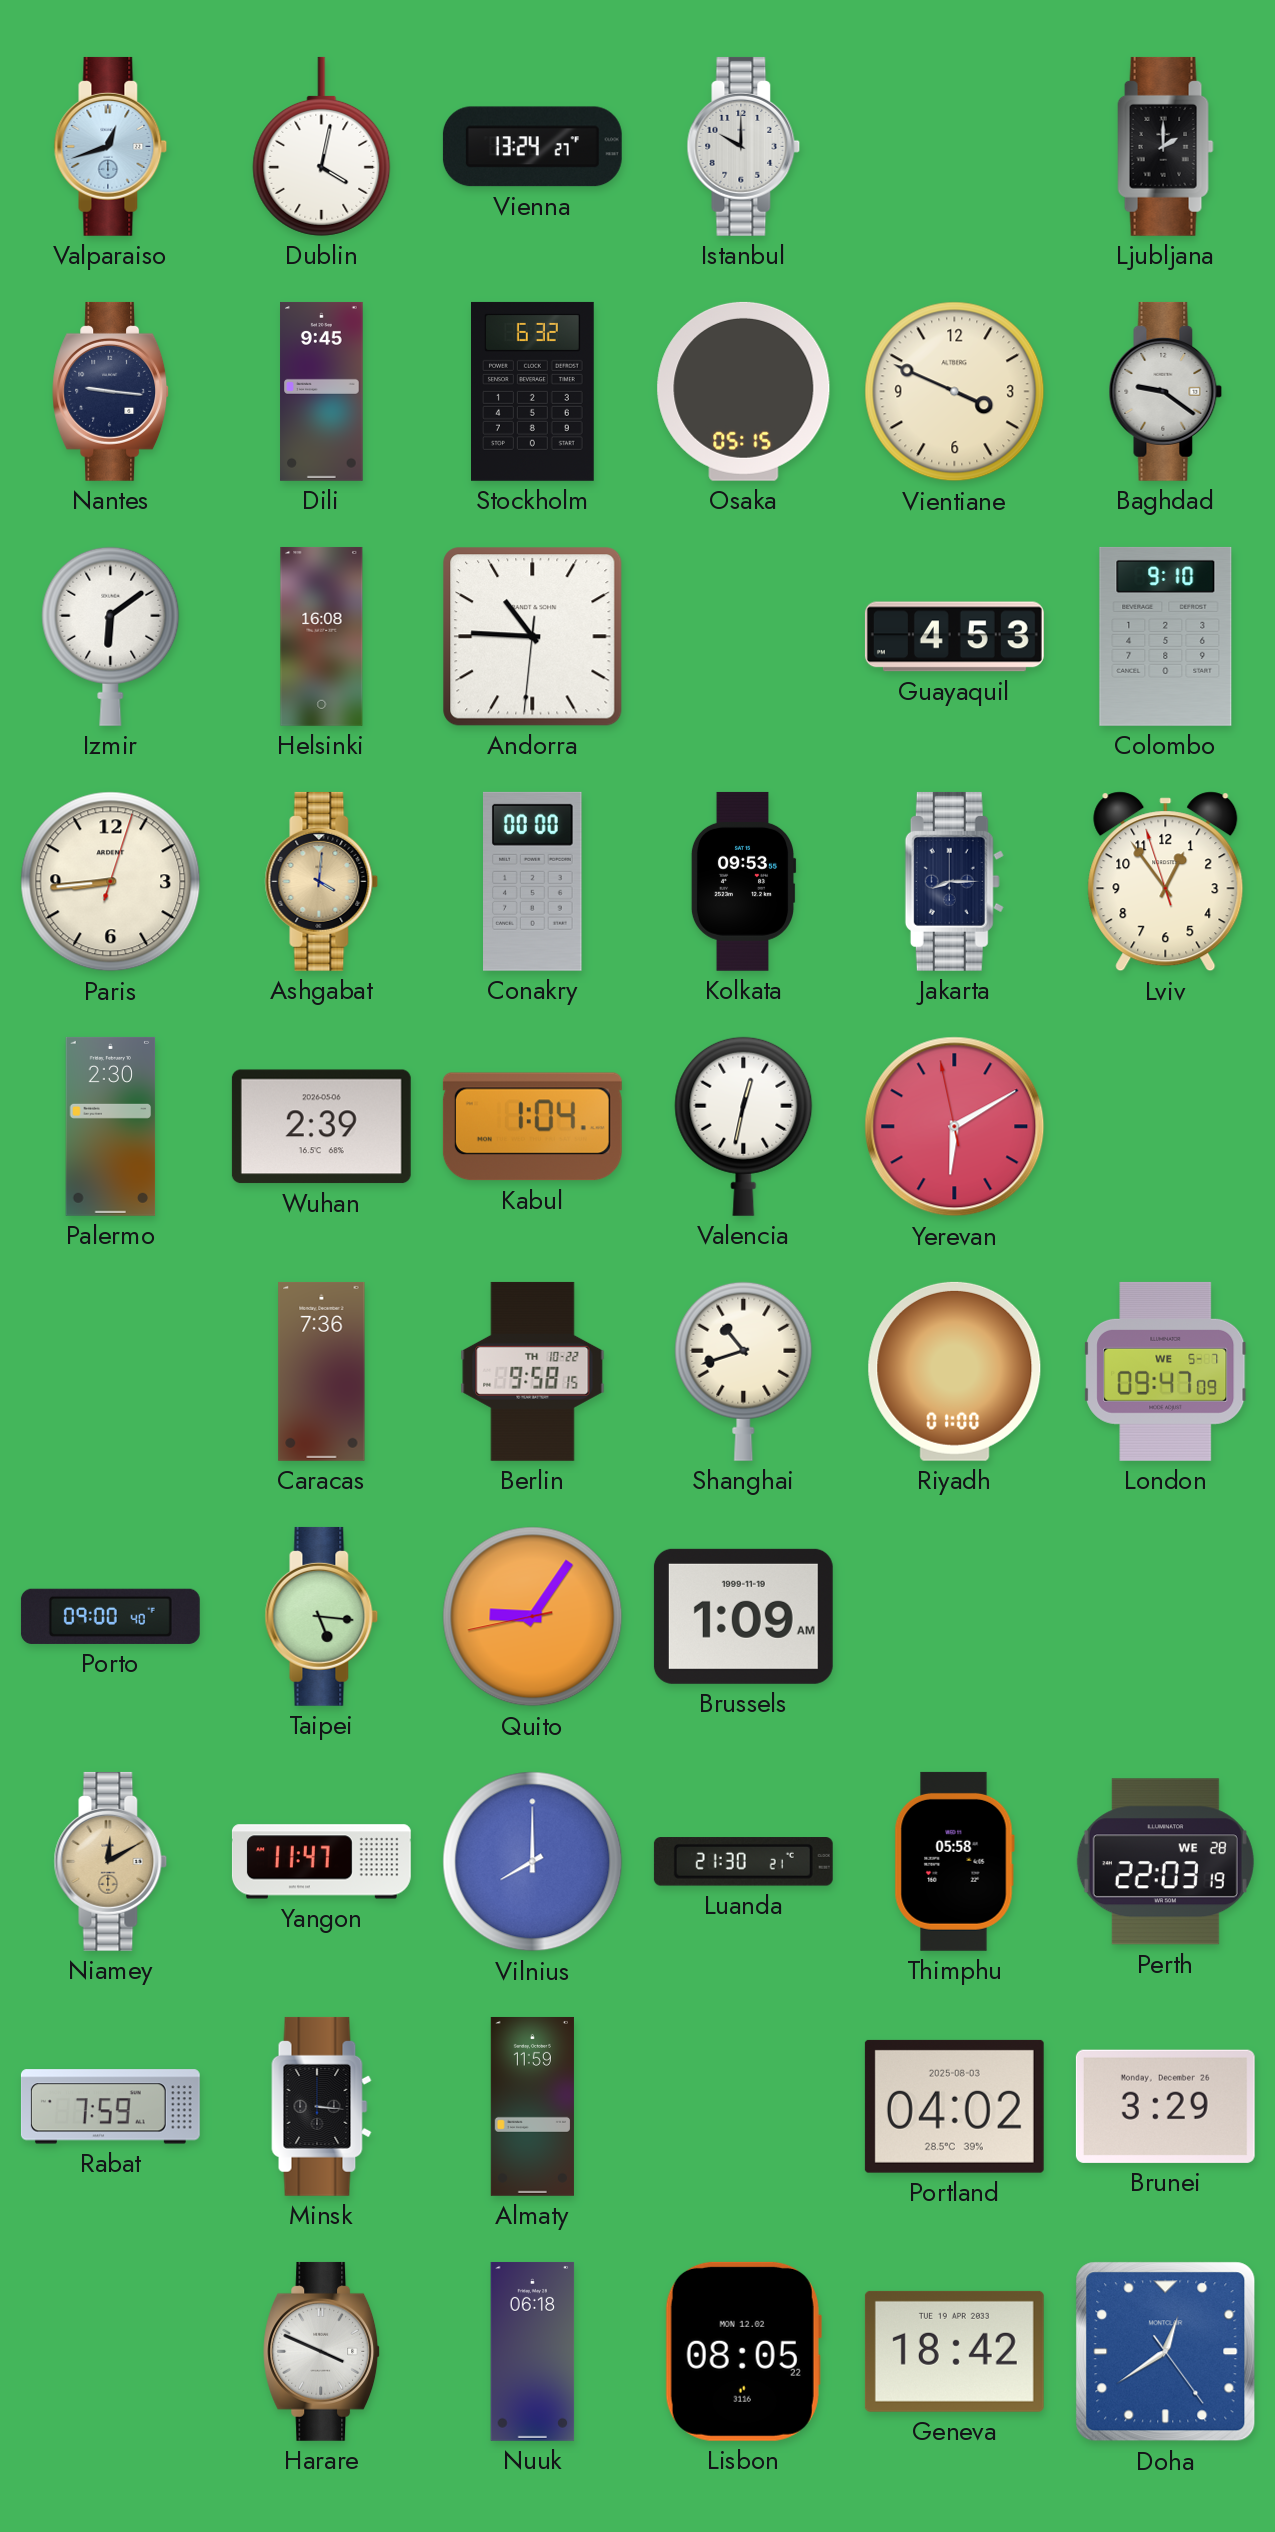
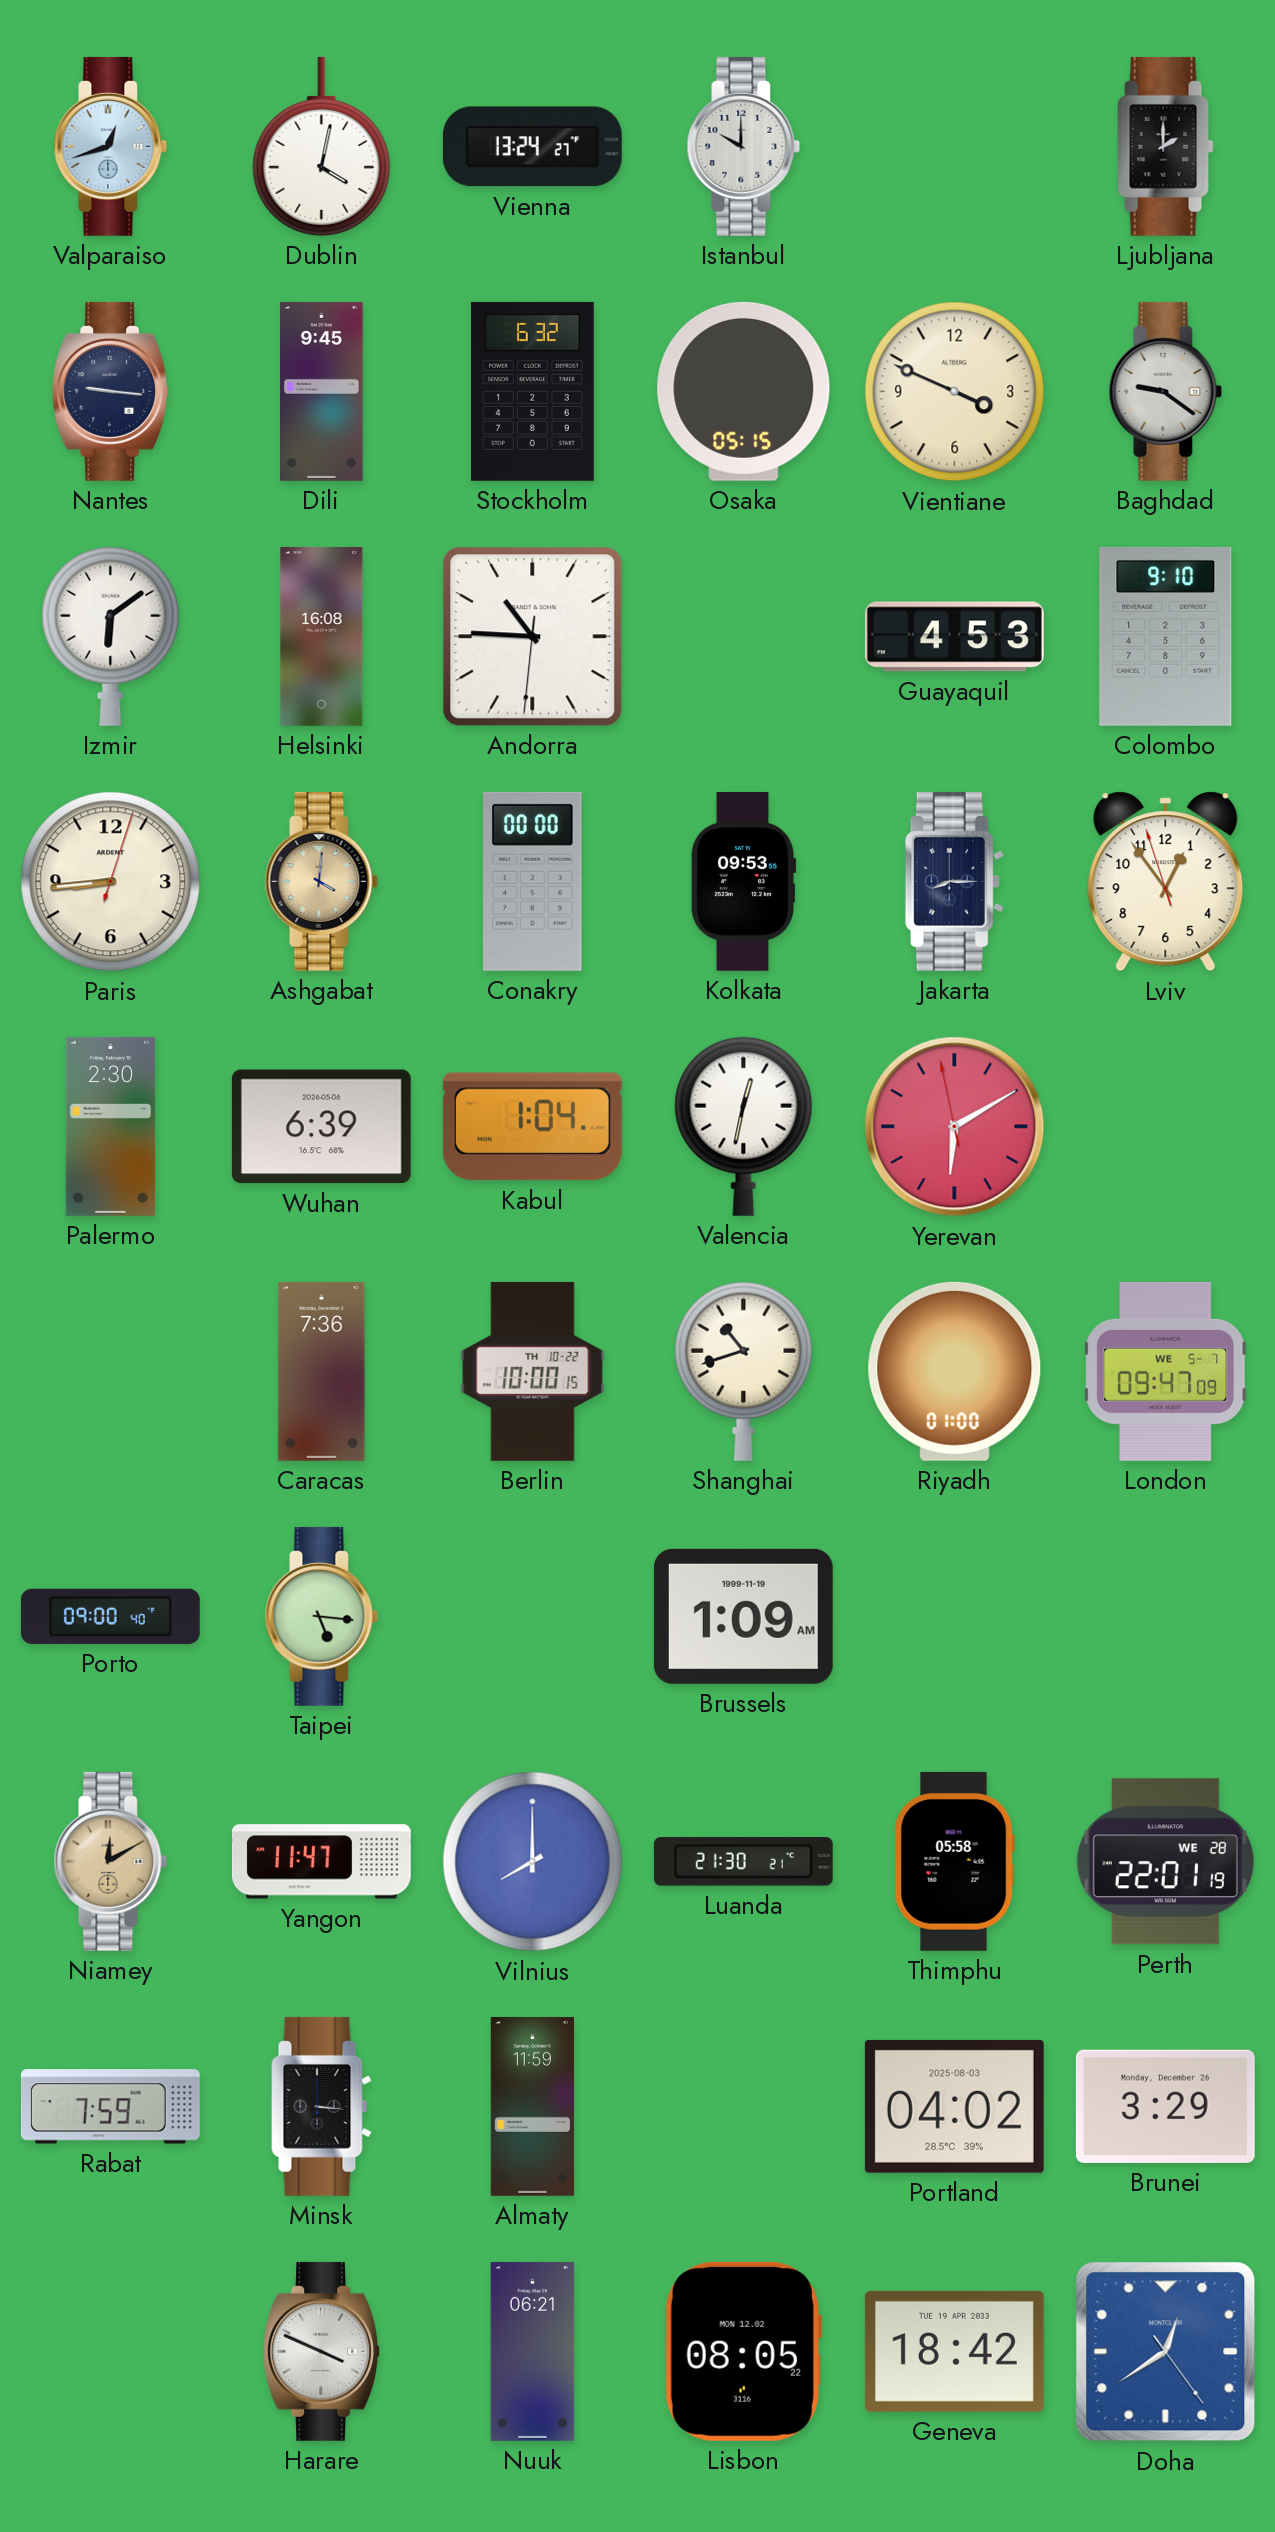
Wuhan: 2:39 -> 6:39
Berlin: 9:58 -> 10:00
Quito: 9:05 -> none
Perth: 22:03 -> 22:01
Nuuk: 06:18 -> 06:21
